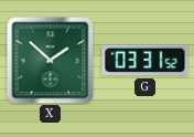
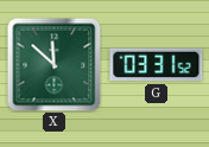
X: 1:52 -> 11:52
